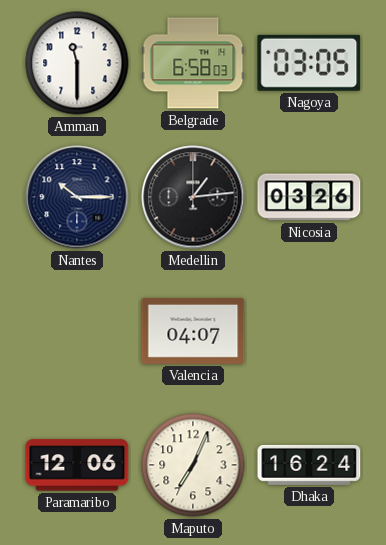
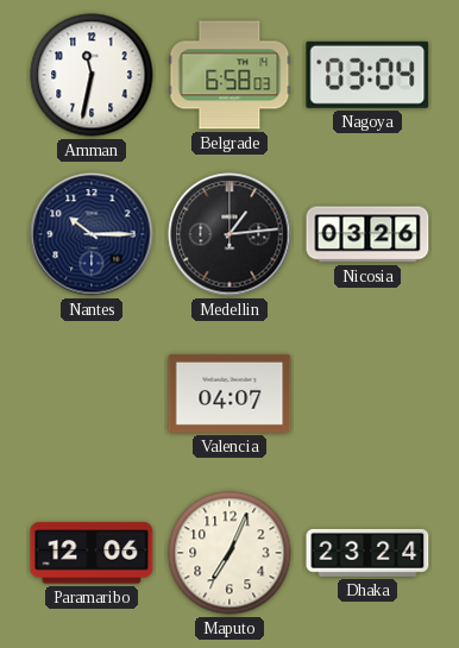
Amman: 11:30 -> 11:32
Nagoya: 03:05 -> 03:04
Dhaka: 16:24 -> 23:24
